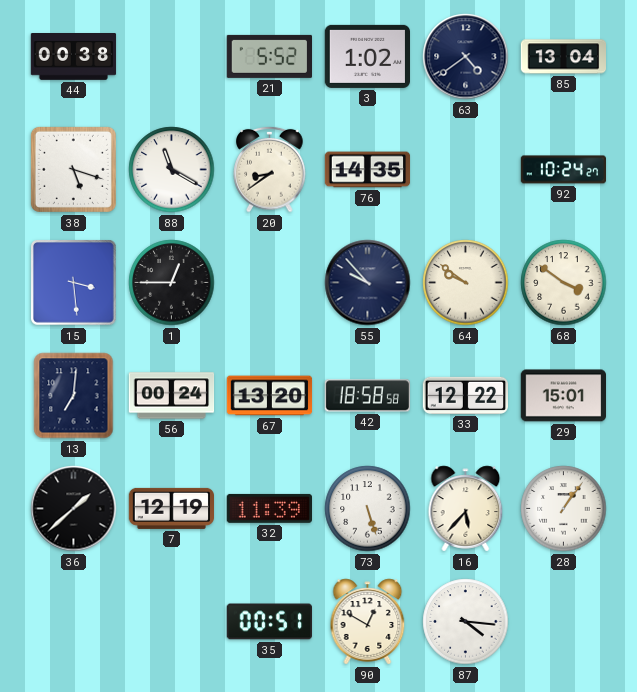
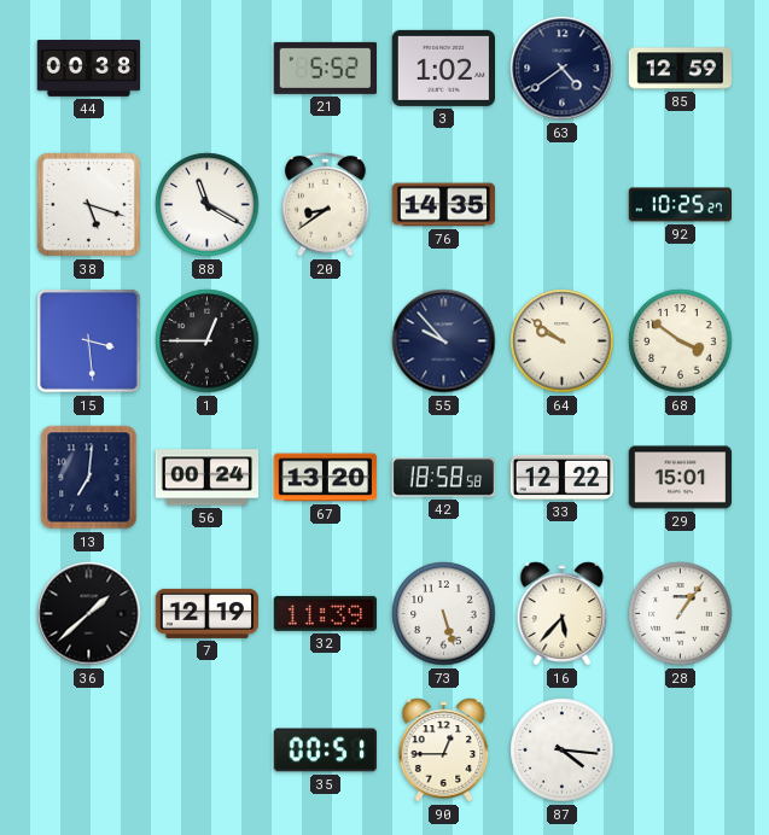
85: 13:04 -> 12:59
92: 10:24 -> 10:25
90: 12:50 -> 12:45
